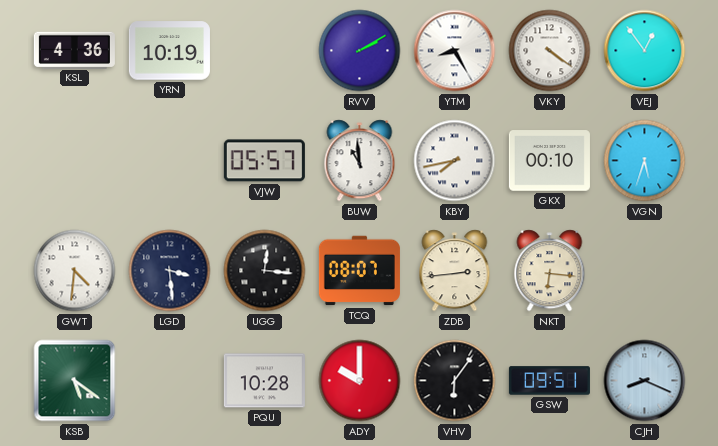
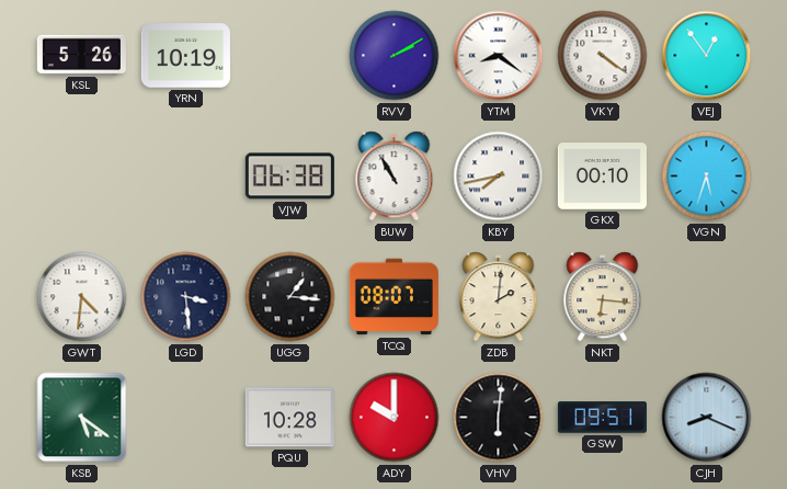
KSL: 4:36 -> 5:26
YTM: 8:25 -> 8:21
VJW: 05:57 -> 06:38
BUW: 10:59 -> 10:55
UGG: 12:16 -> 1:16
ZDB: 2:44 -> 2:01
VHV: 6:06 -> 6:01
